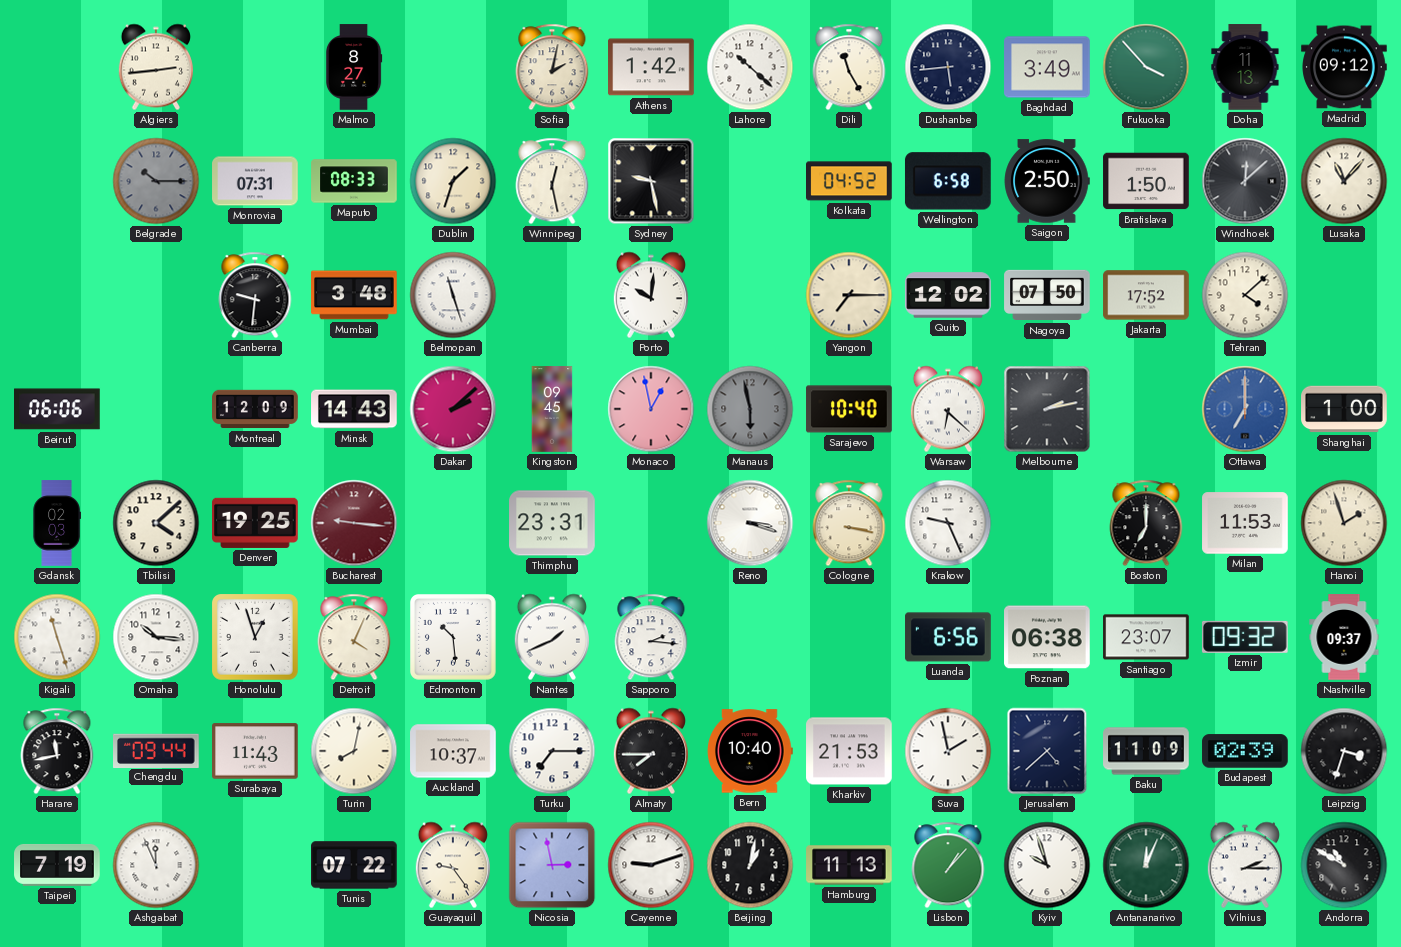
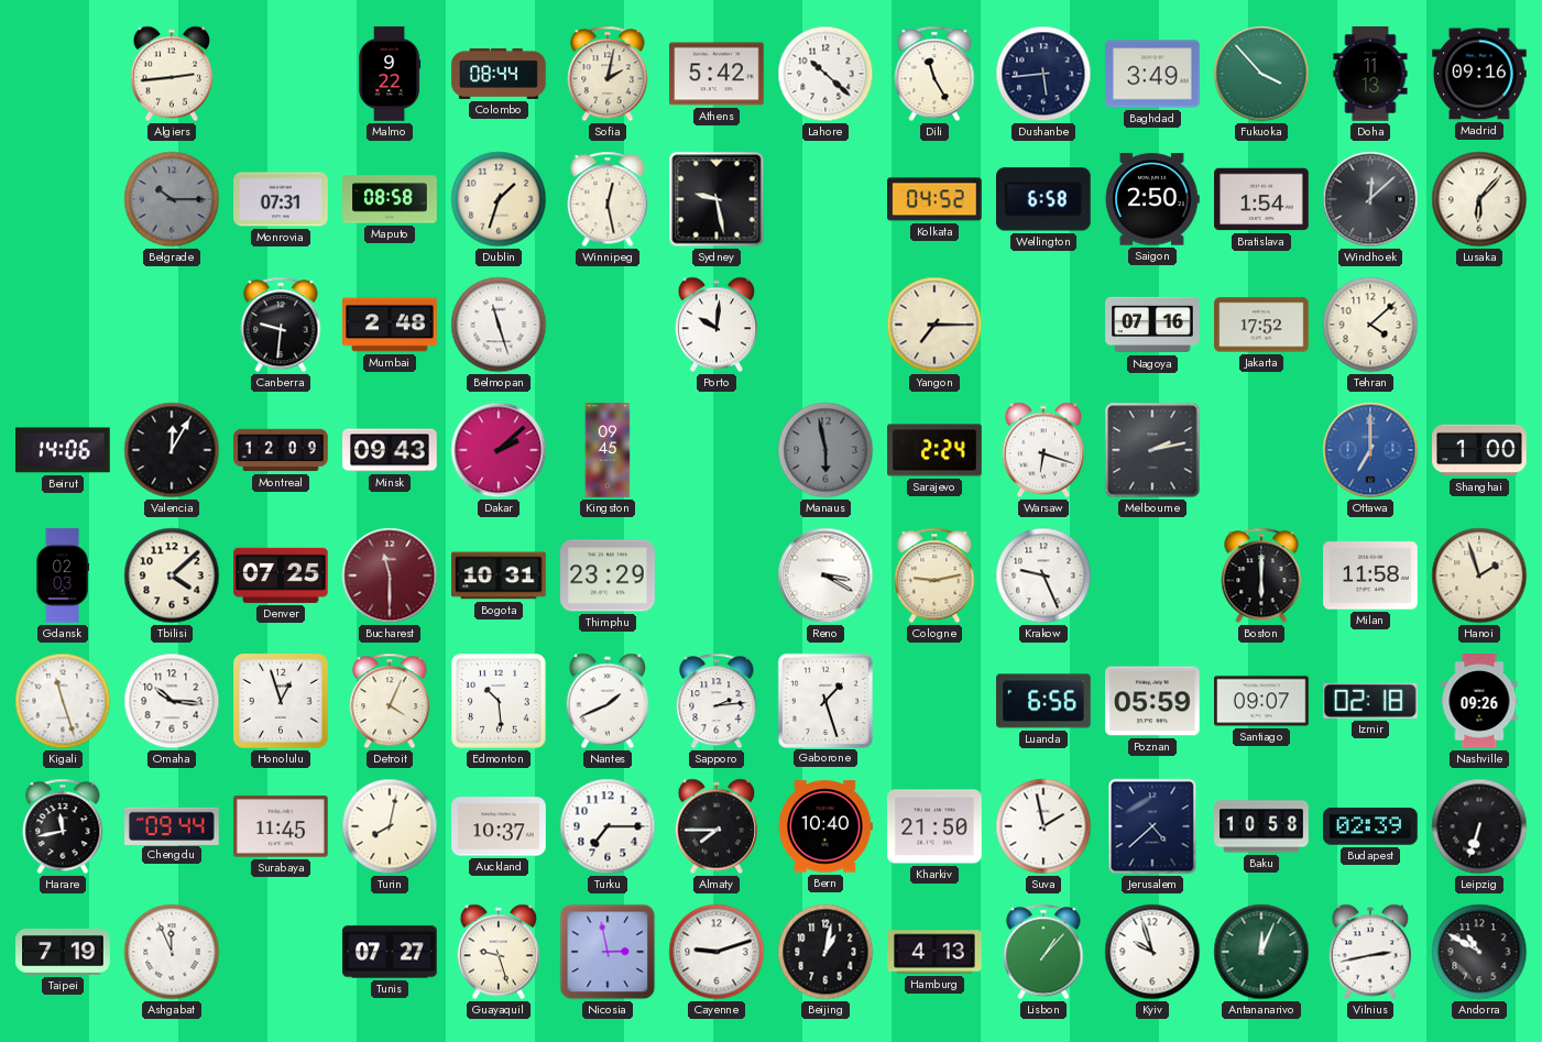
Malmo: 8:27 -> 9:22
Colombo: none -> 08:44
Athens: 1:42 -> 5:42
Madrid: 09:12 -> 09:16
Maputo: 08:33 -> 08:58
Bratislava: 1:50 -> 1:54
Lusaka: 11:07 -> 6:07
Mumbai: 3:48 -> 2:48
Quito: 12:02 -> none
Nagoya: 07:50 -> 07:16
Beirut: 06:06 -> 14:06
Valencia: none -> 12:05
Minsk: 14:43 -> 09:43
Monaco: 12:58 -> none
Sarajevo: 10:40 -> 2:24
Warsaw: 6:22 -> 6:18
Denver: 19:25 -> 07:25
Bucharest: 9:16 -> 11:30
Bogota: none -> 10:31
Thimphu: 23:31 -> 23:29
Reno: 3:18 -> 3:20
Cologne: 3:17 -> 9:13
Boston: 7:00 -> 6:00
Milan: 11:53 -> 11:58
Sapporo: 2:16 -> 2:14
Gaborone: none -> 1:27
Poznan: 06:38 -> 05:59
Santiago: 23:07 -> 09:07
Izmir: 09:32 -> 02:18
Nashville: 09:37 -> 09:26
Surabaya: 11:43 -> 11:45
Kharkiv: 21:53 -> 21:50
Baku: 11:09 -> 10:58
Leipzig: 3:33 -> 6:33
Tunis: 07:22 -> 07:27
Guayaquil: 9:24 -> 9:27
Hamburg: 11:13 -> 4:13
Vilnius: 2:15 -> 2:43
